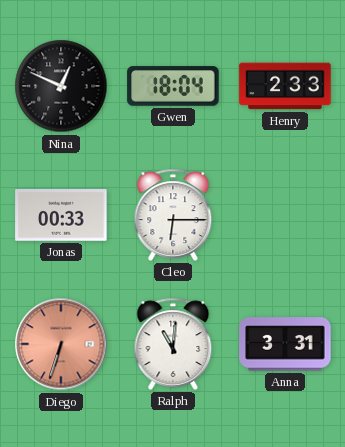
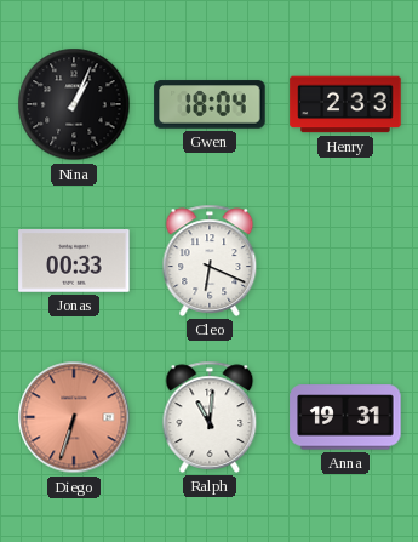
Nina: 12:49 -> 1:04
Cleo: 6:15 -> 6:19
Anna: 3:31 -> 19:31
